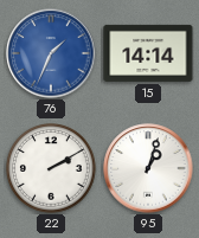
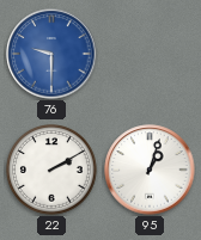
76: 1:34 -> 9:30
15: 14:14 -> none
